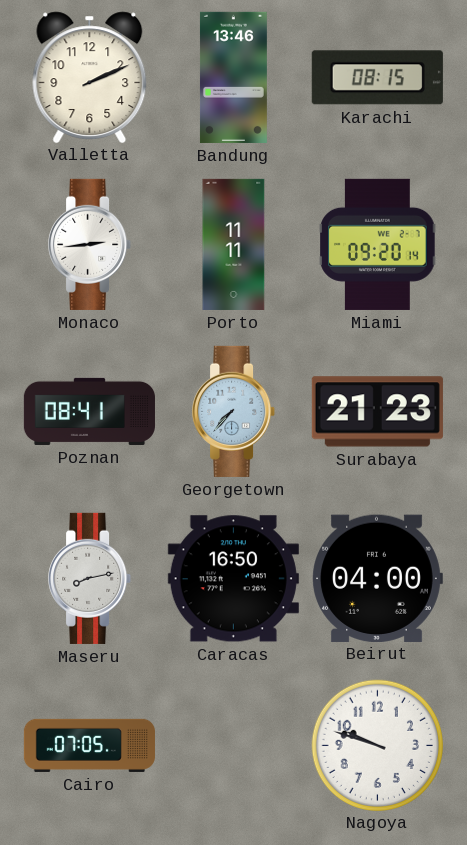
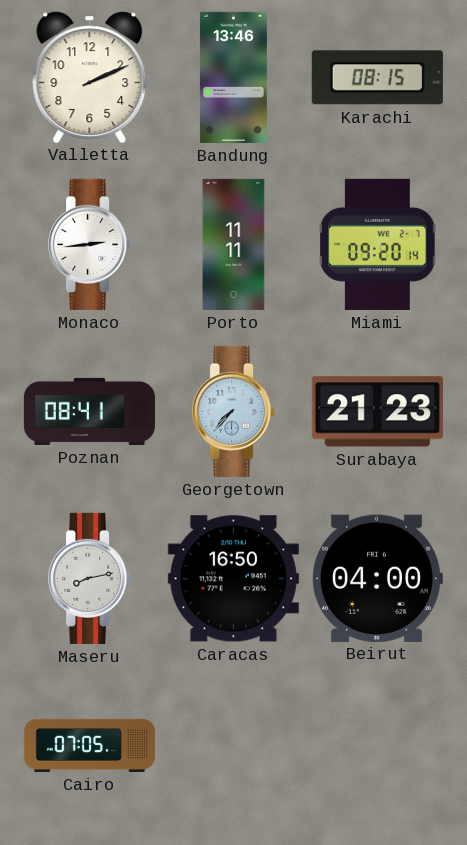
Nagoya: 9:48 -> none
